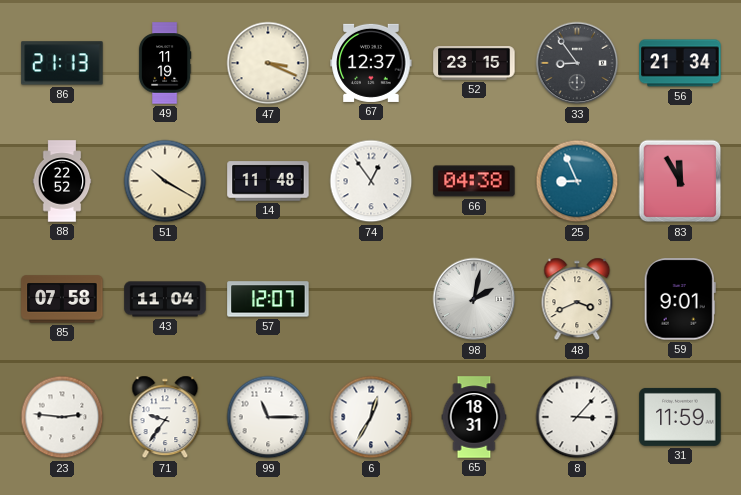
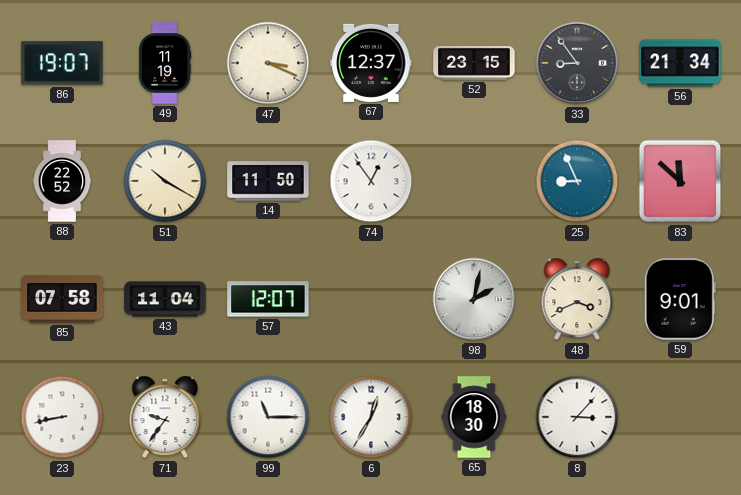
86: 21:13 -> 19:07
14: 11:48 -> 11:50
66: 04:38 -> none
83: 11:55 -> 11:52
23: 2:46 -> 8:43
65: 18:31 -> 18:30
31: 11:59 -> none
